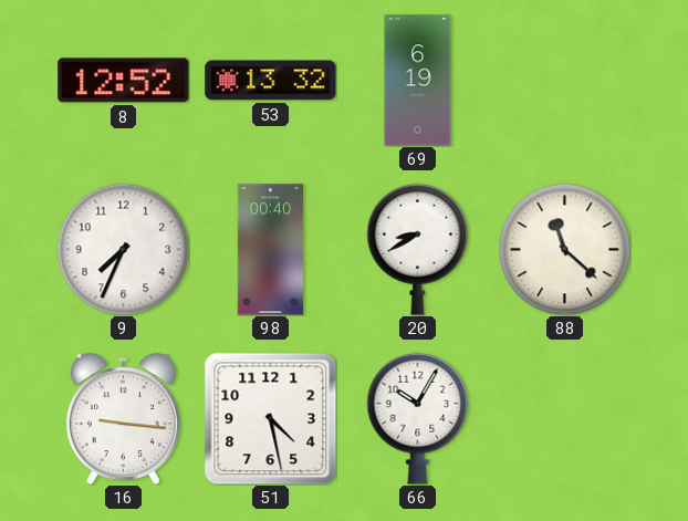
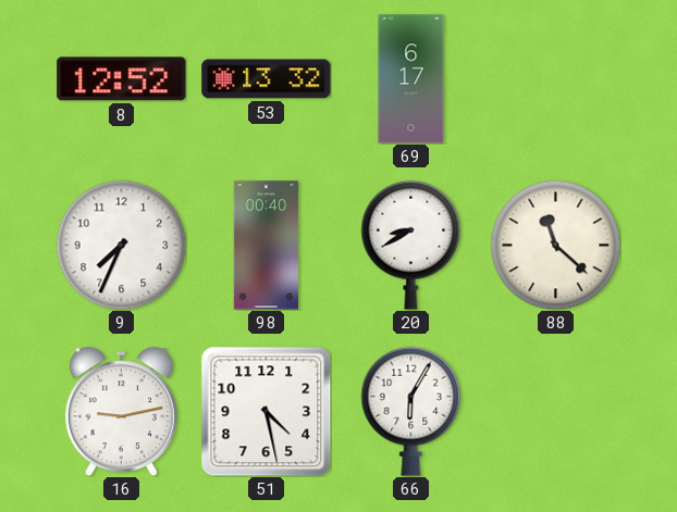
69: 6:19 -> 6:17
16: 9:16 -> 9:13
66: 10:05 -> 6:05
